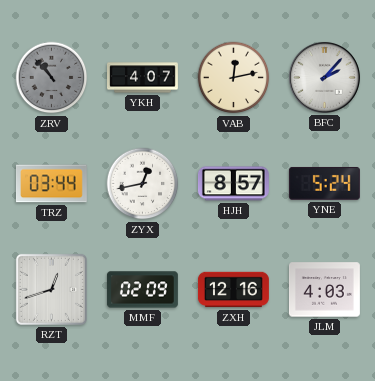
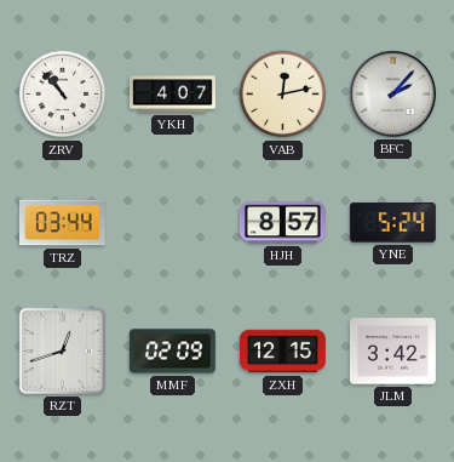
ZRV dial: grey -> white
ZYX: 12:43 -> none
ZXH: 12:16 -> 12:15
JLM: 4:03 -> 3:42
